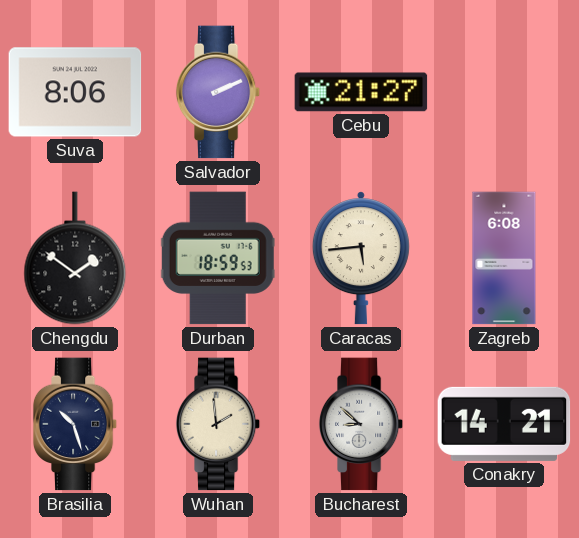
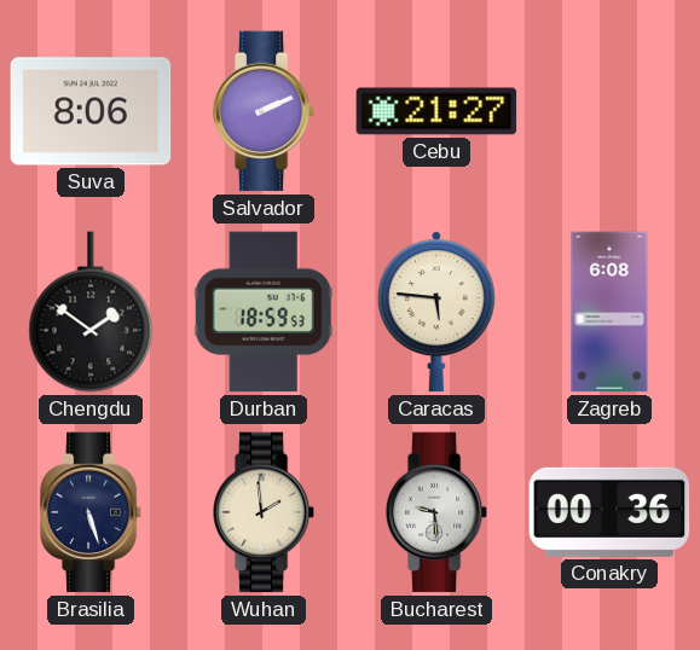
Caracas: 5:44 -> 5:46
Brasilia: 10:27 -> 5:27
Bucharest: 8:52 -> 9:29
Conakry: 14:21 -> 00:36
